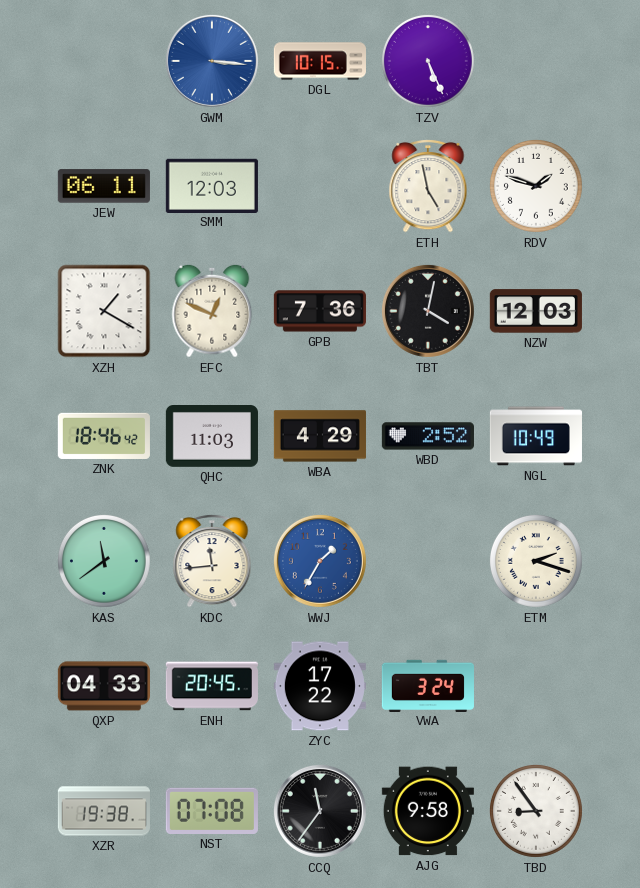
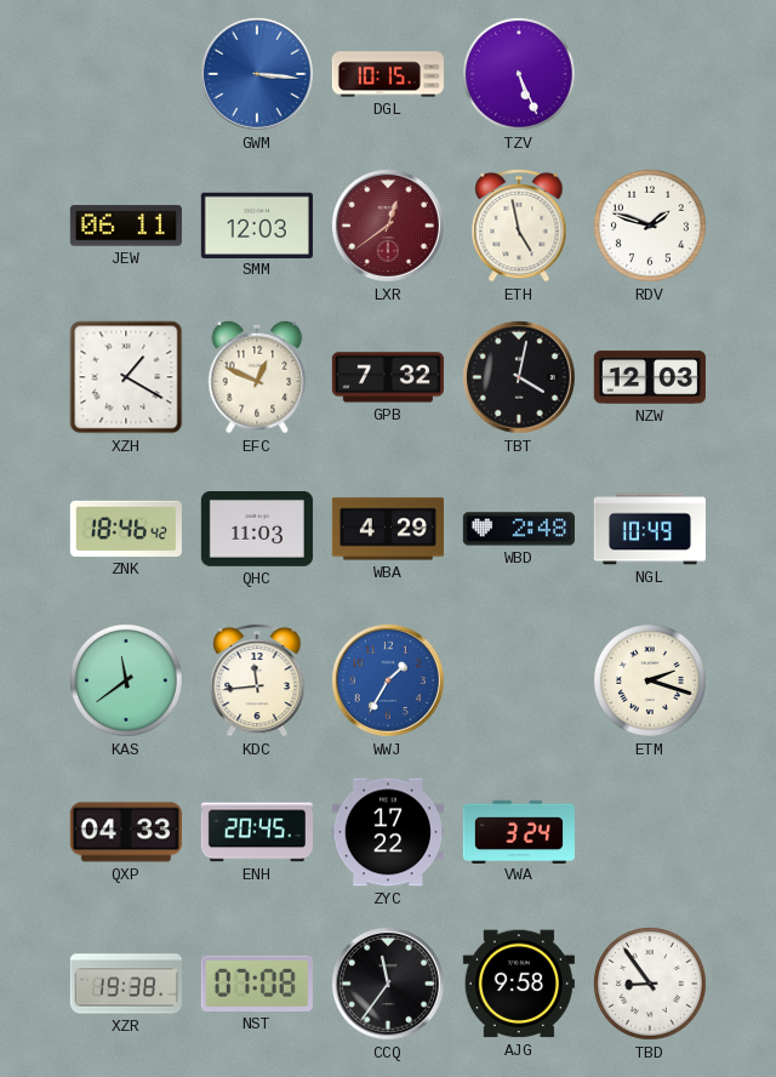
LXR: none -> 12:39
GPB: 7:36 -> 7:32
WBD: 2:52 -> 2:48
